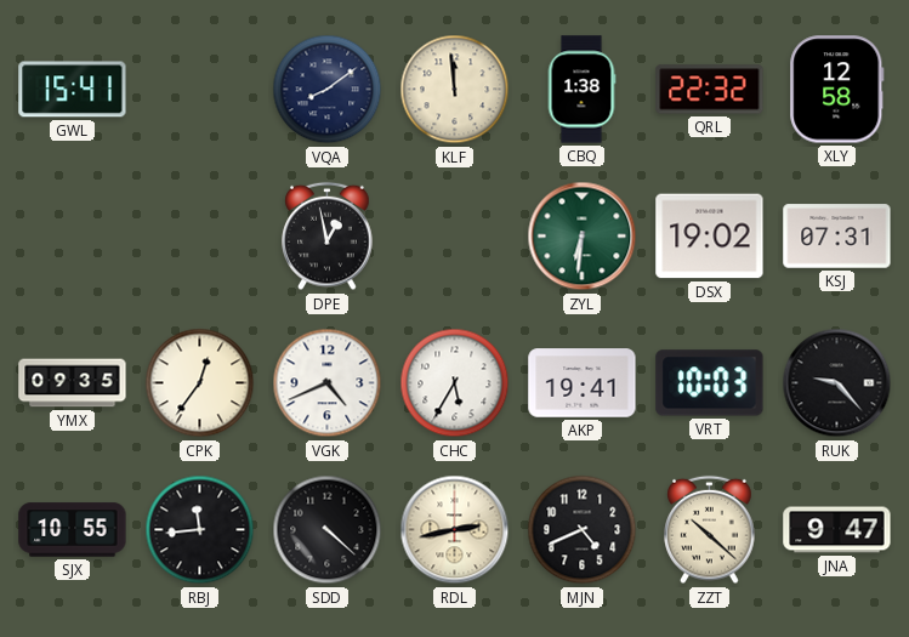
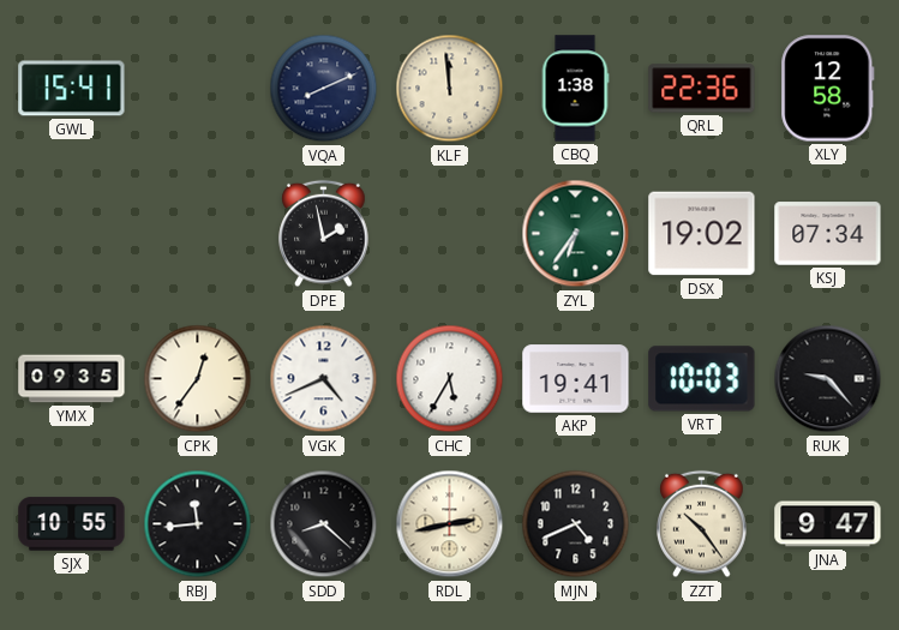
VQA: 8:09 -> 8:11
QRL: 22:32 -> 22:36
DPE: 12:58 -> 1:58
ZYL: 6:31 -> 6:36
KSJ: 07:31 -> 07:34
SDD: 4:22 -> 8:22
ZZT: 10:22 -> 10:24
